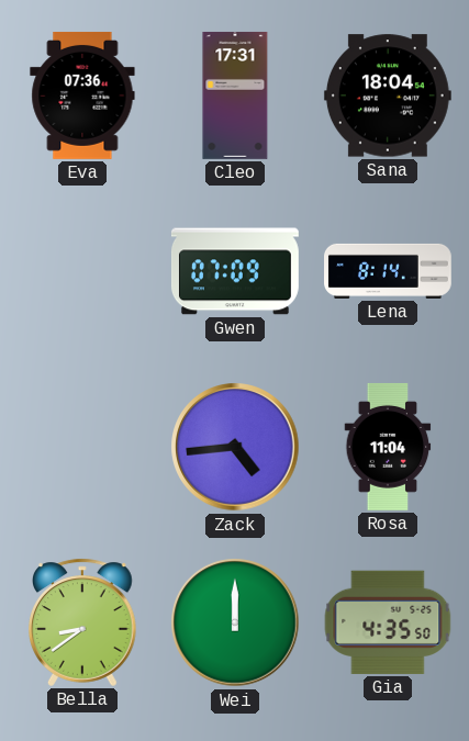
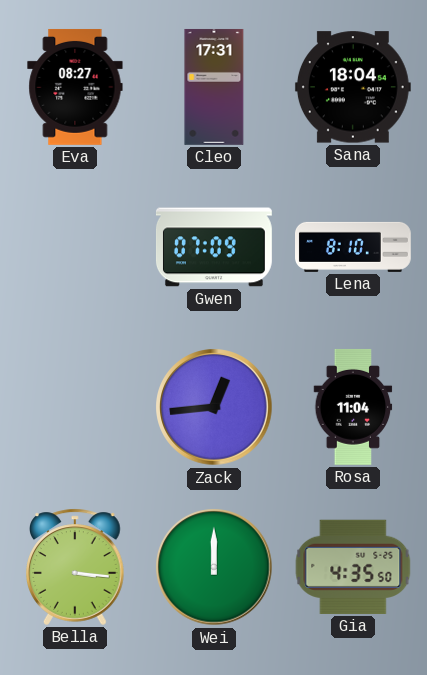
Eva: 07:36 -> 08:27
Lena: 8:14 -> 8:10
Zack: 4:44 -> 12:44
Bella: 8:39 -> 3:16
